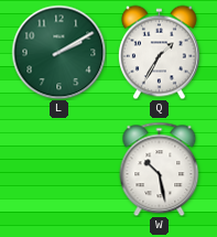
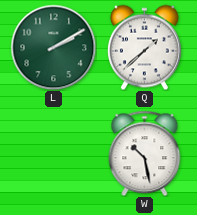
Q: 1:35 -> 1:38
